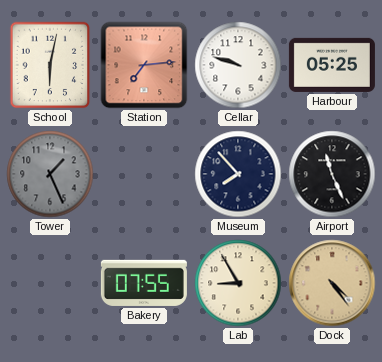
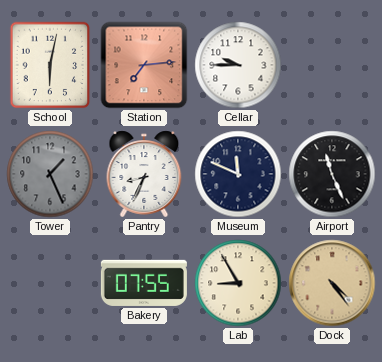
Cellar: 9:48 -> 9:45
Harbour: 05:25 -> none
Pantry: none -> 8:34
Museum: 7:53 -> 11:49
